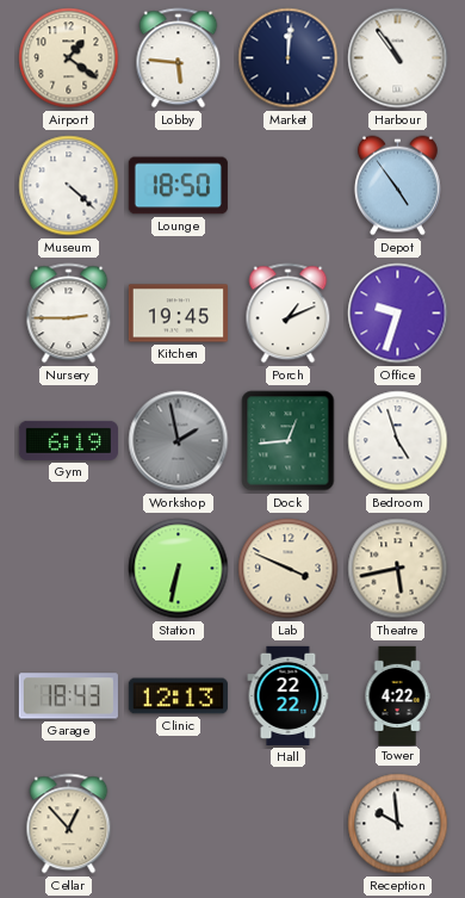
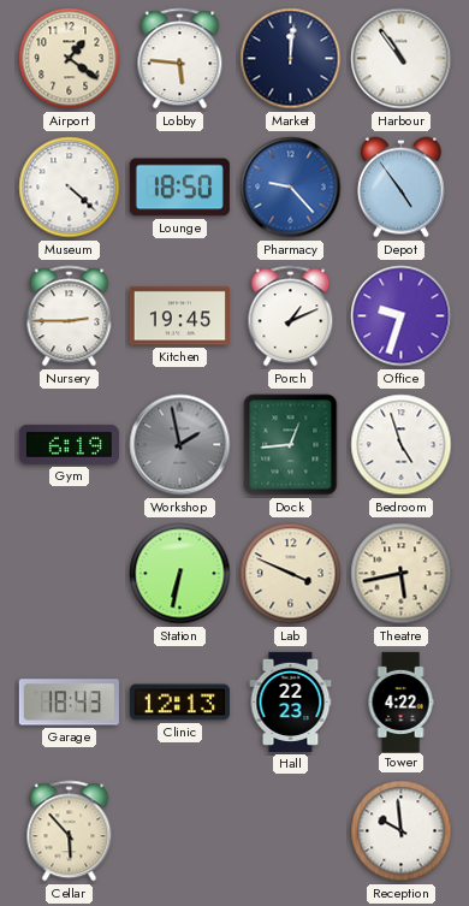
Pharmacy: none -> 9:23
Hall: 22:22 -> 22:23
Cellar: 12:53 -> 5:53
